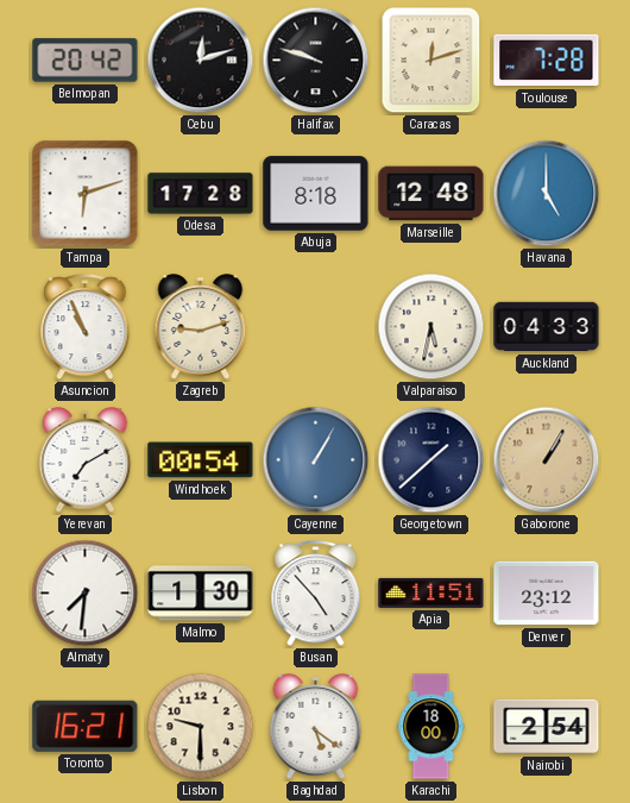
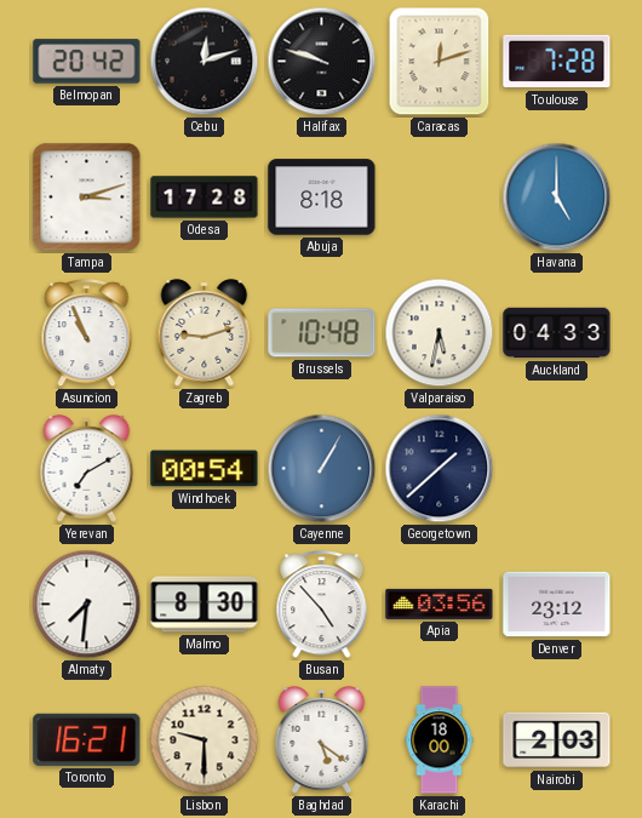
Tampa: 6:12 -> 3:12
Marseille: 12:48 -> none
Brussels: none -> 10:48
Gaborone: 1:05 -> none
Malmo: 1:30 -> 8:30
Apia: 11:51 -> 03:56
Nairobi: 2:54 -> 2:03
